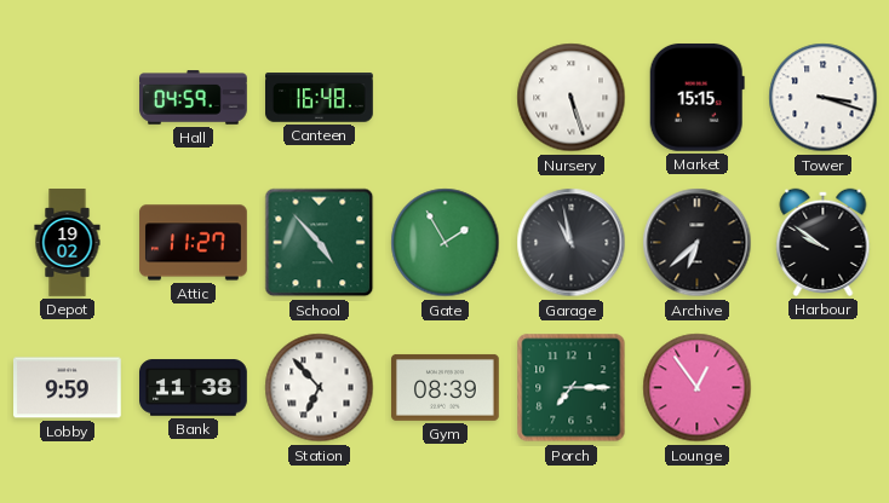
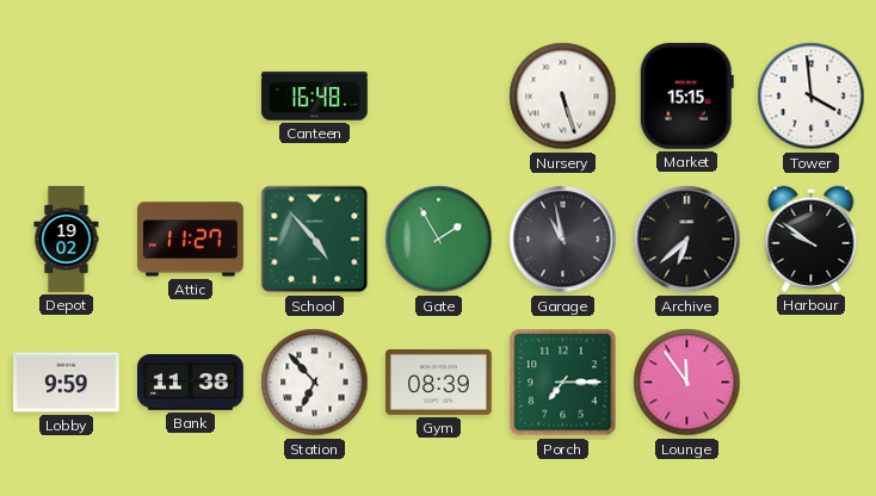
Hall: 04:59 -> none
Tower: 3:18 -> 3:59
Lounge: 12:54 -> 11:54
